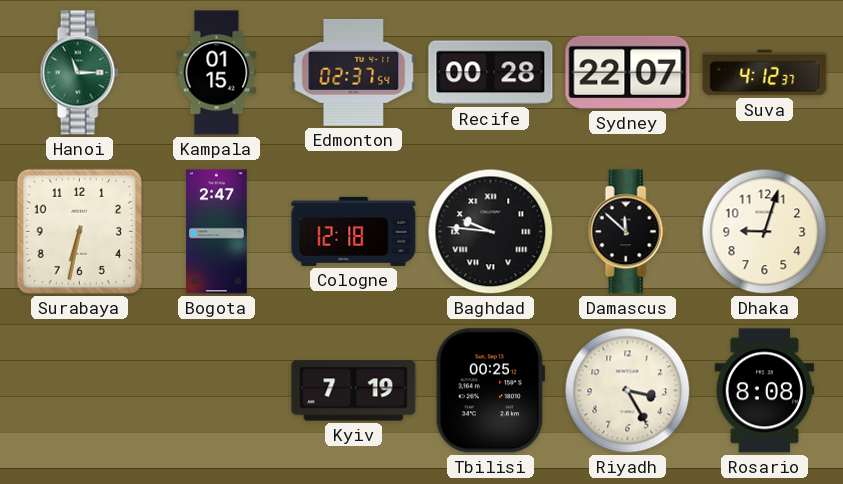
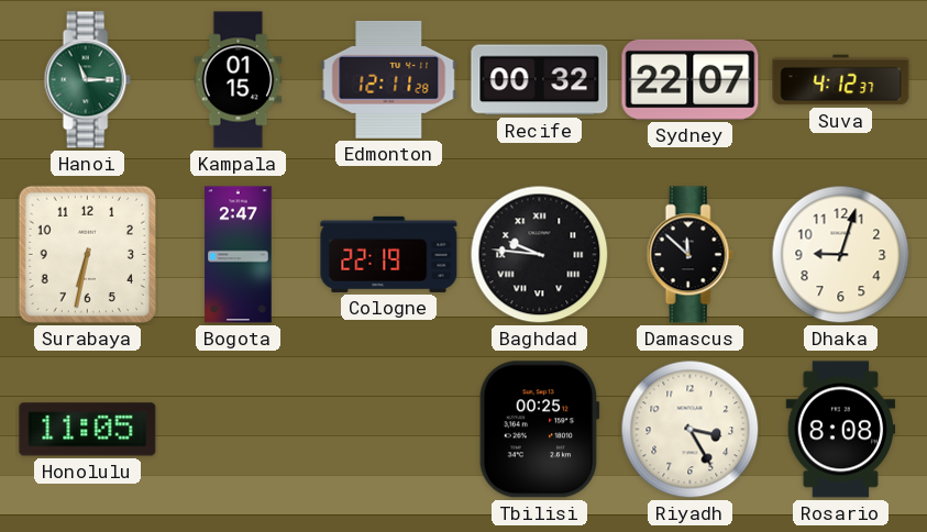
Edmonton: 02:37 -> 12:11
Recife: 00:28 -> 00:32
Cologne: 12:18 -> 22:19
Honolulu: none -> 11:05
Kyiv: 7:19 -> none
